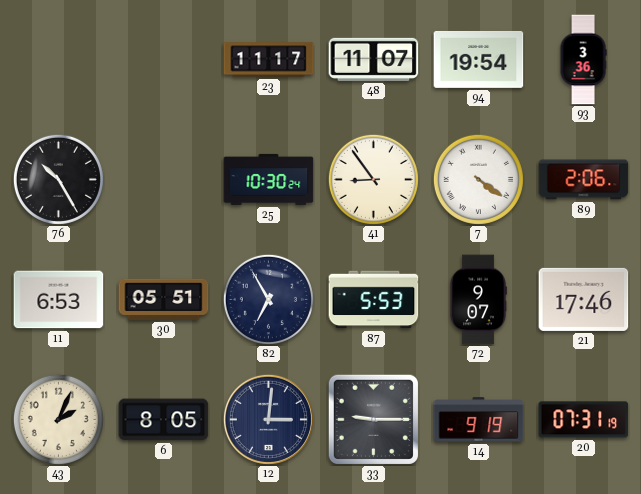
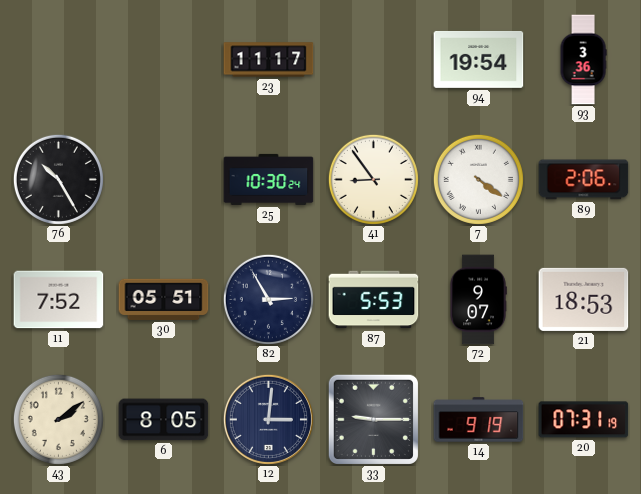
48: 11:07 -> none
11: 6:53 -> 7:52
82: 6:55 -> 2:55
21: 17:46 -> 18:53
43: 2:04 -> 2:09
